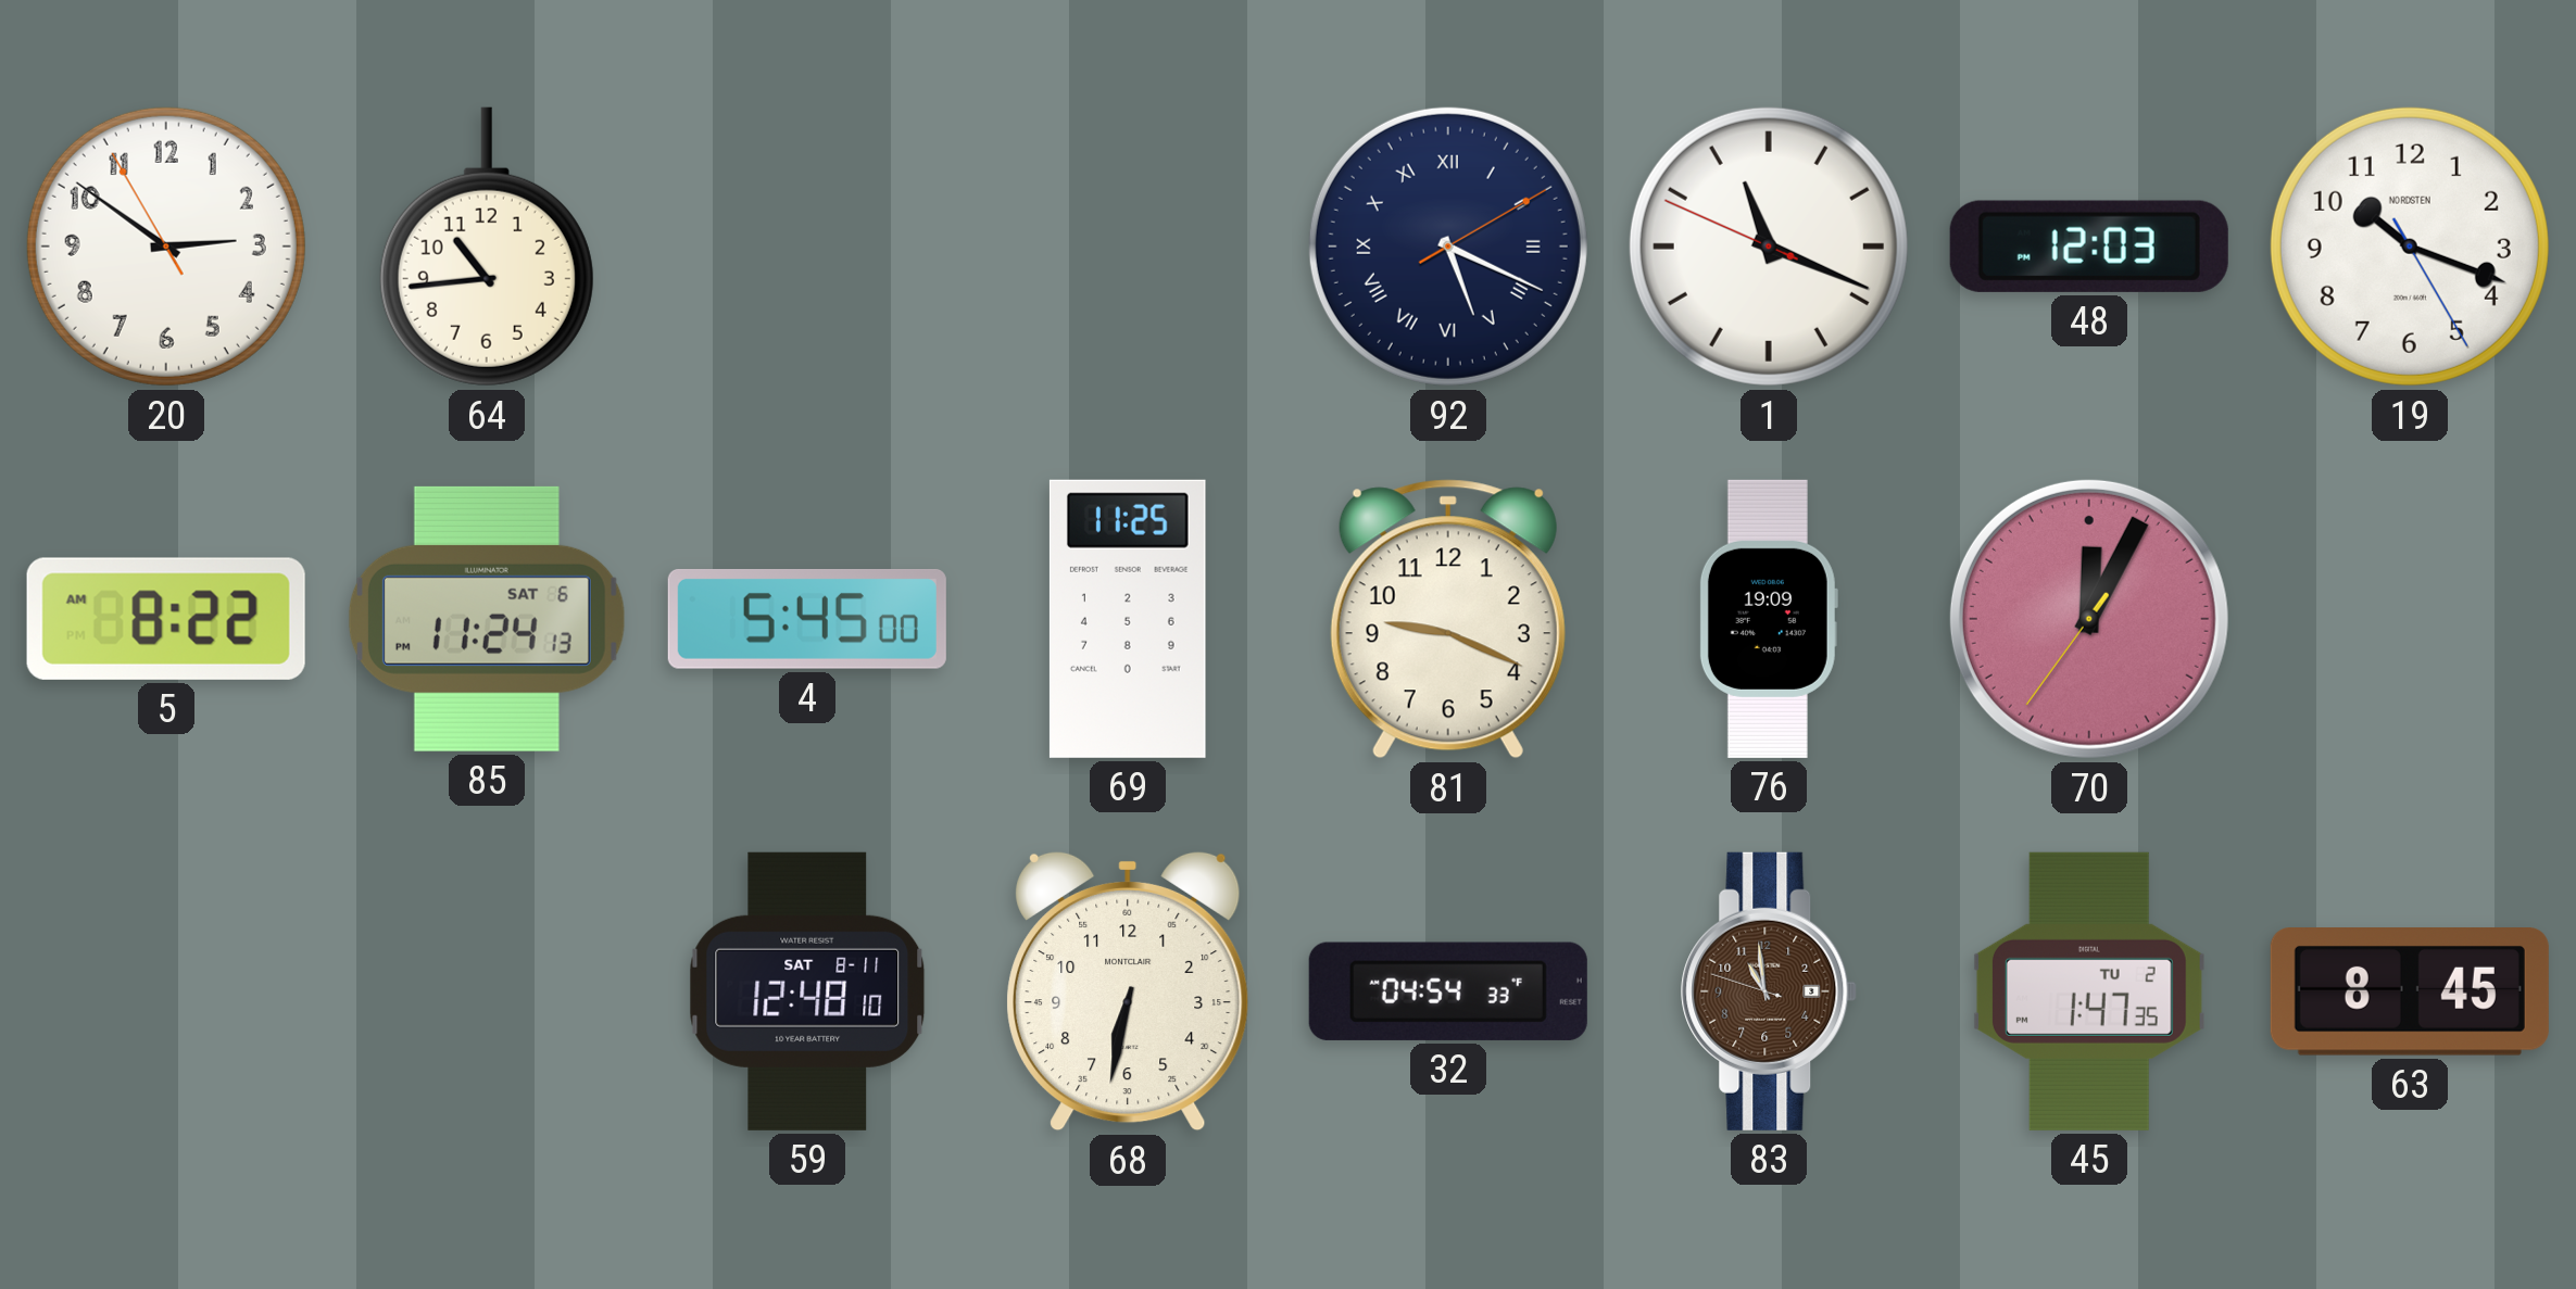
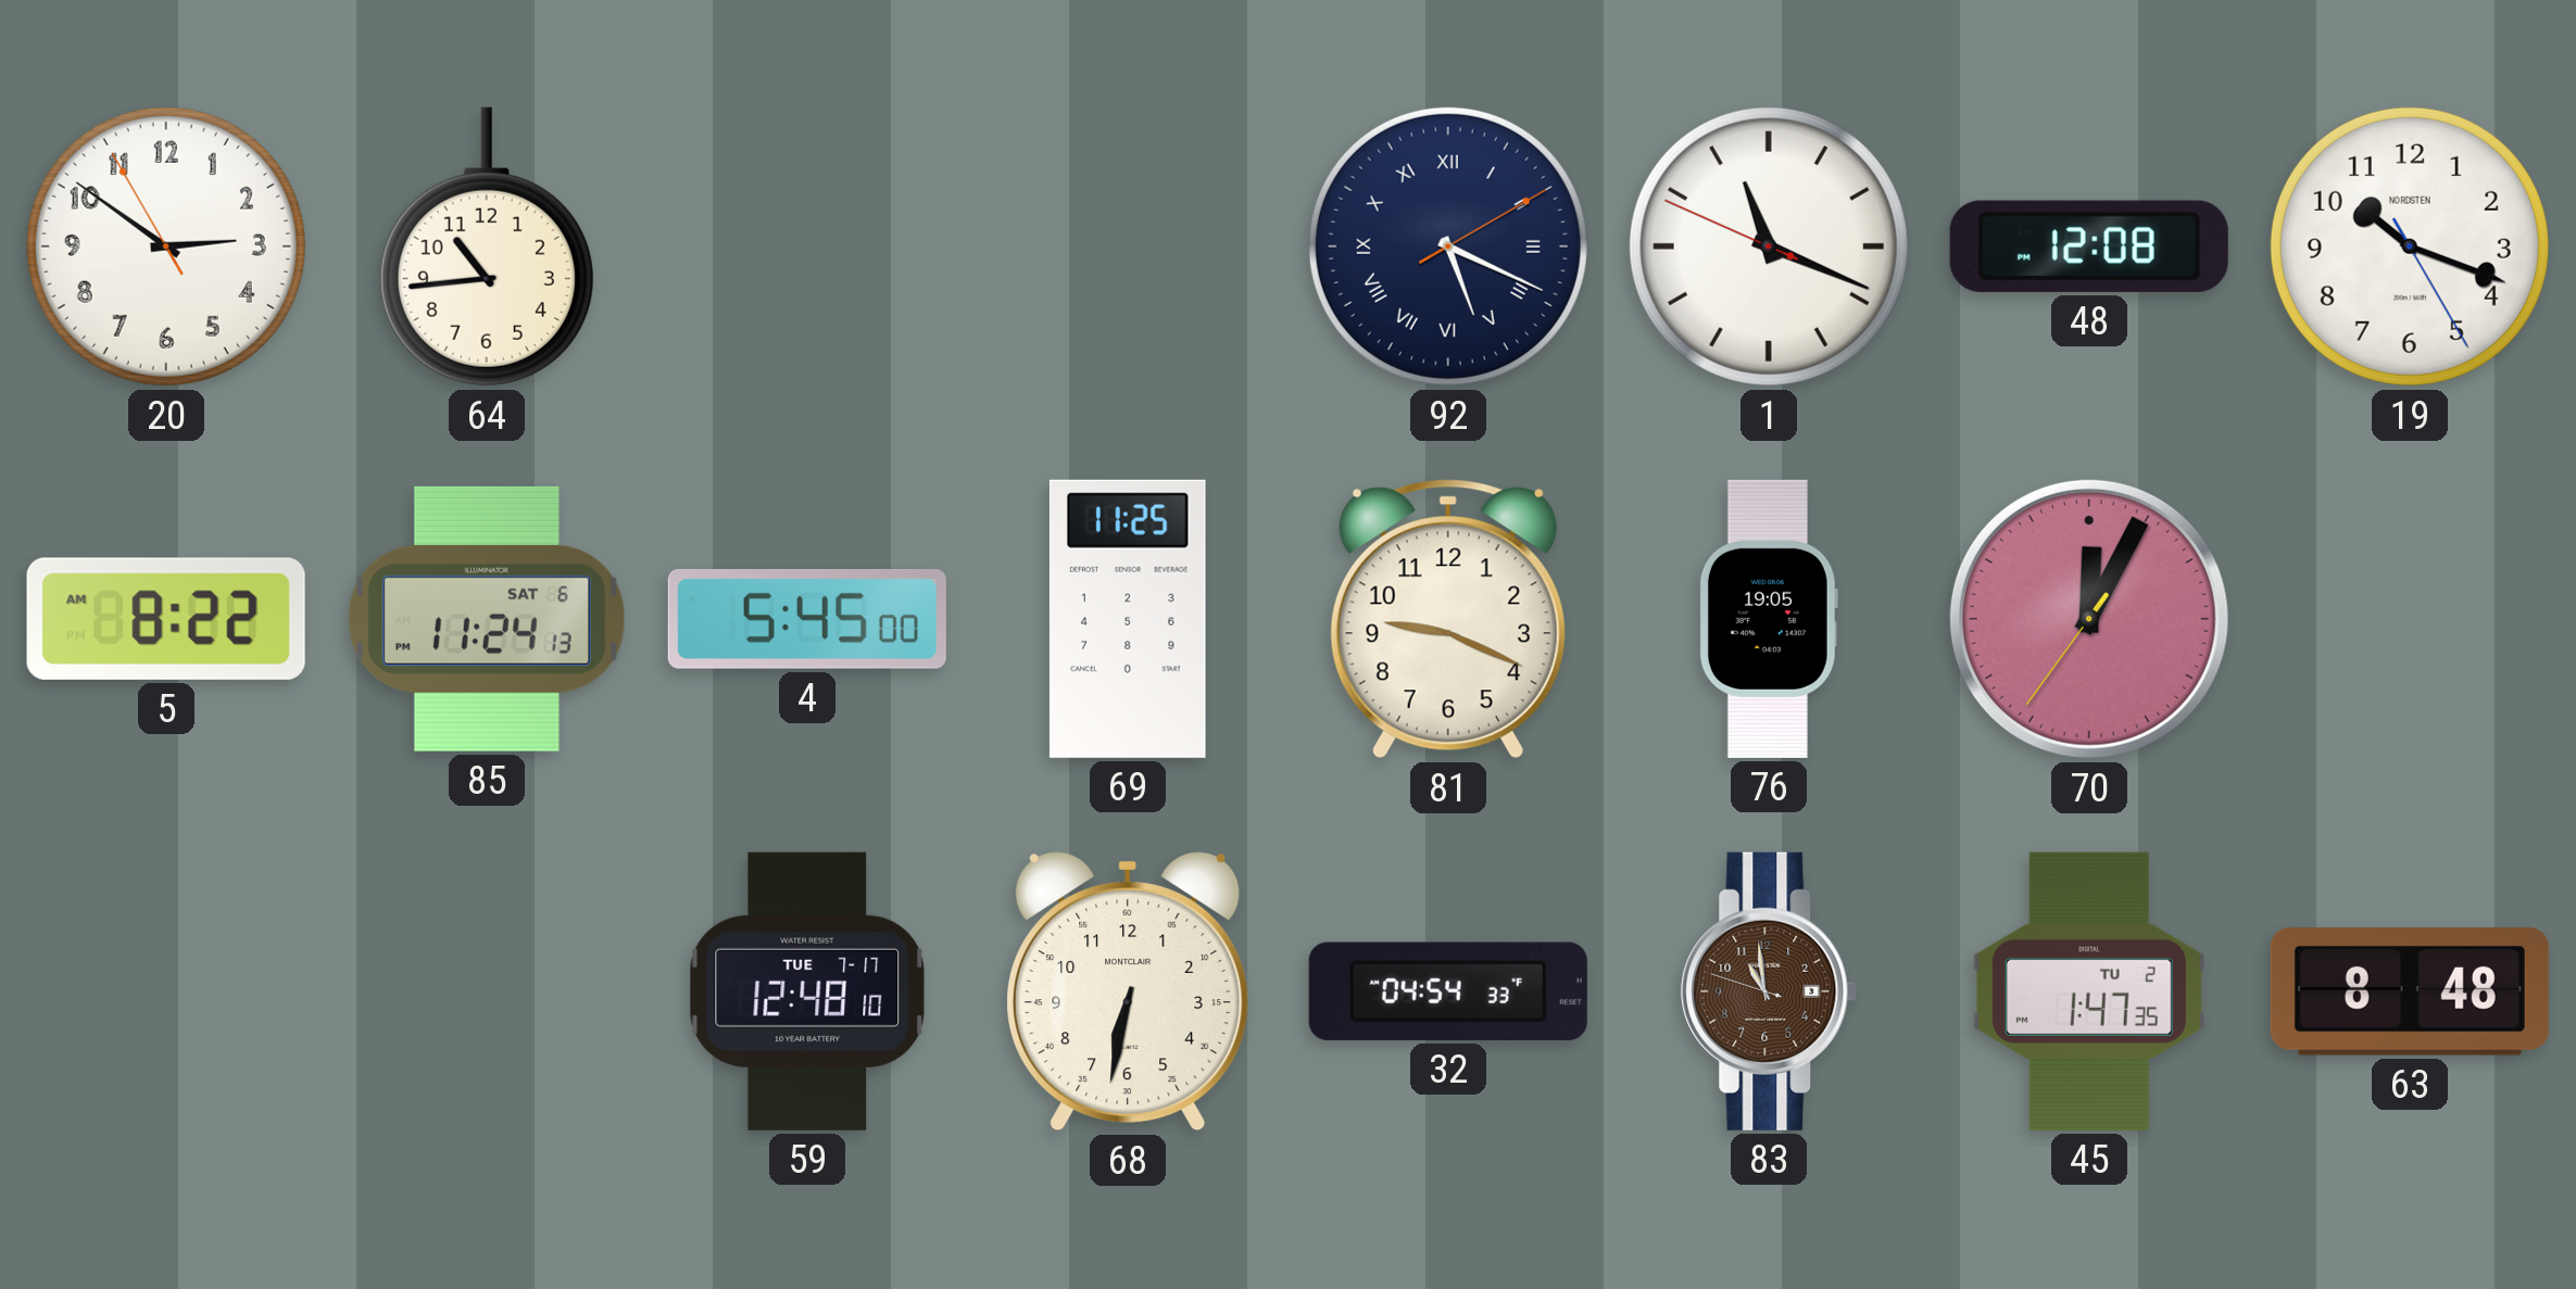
48: 12:03 -> 12:08
76: 19:09 -> 19:05
59 date: SAT 8-11 -> TUE 7-17
63: 8:45 -> 8:48
